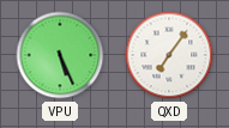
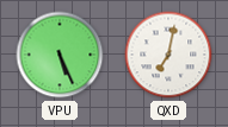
QXD: 7:06 -> 7:02
